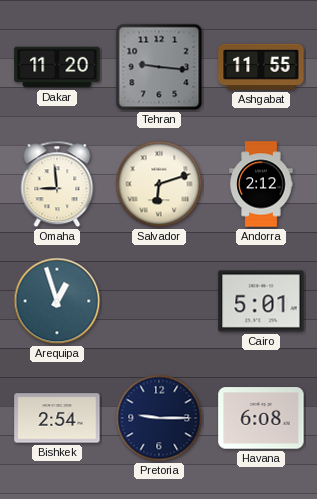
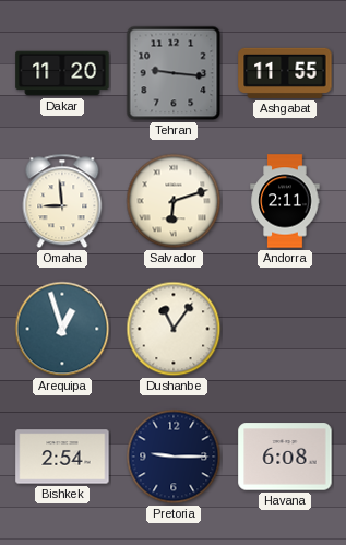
Andorra: 2:12 -> 2:11
Dushanbe: none -> 11:06
Cairo: 5:01 -> none
